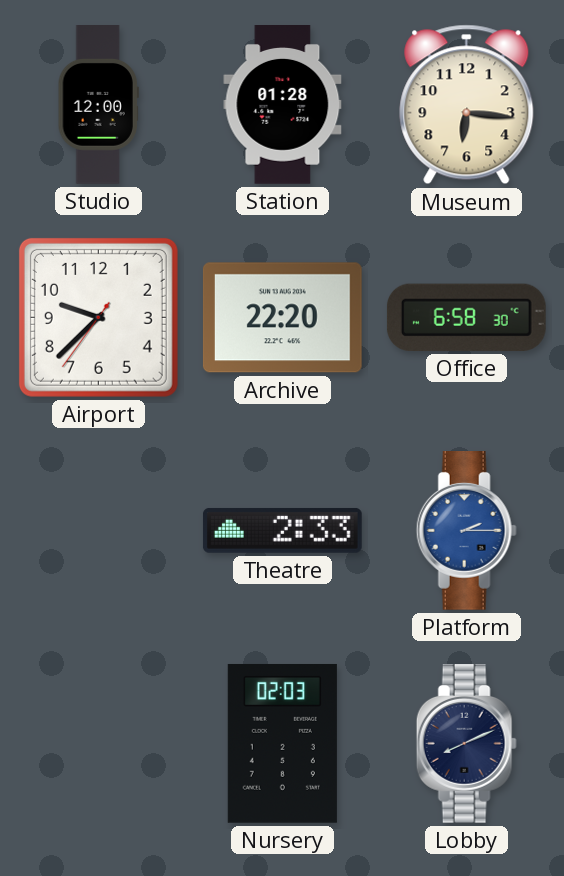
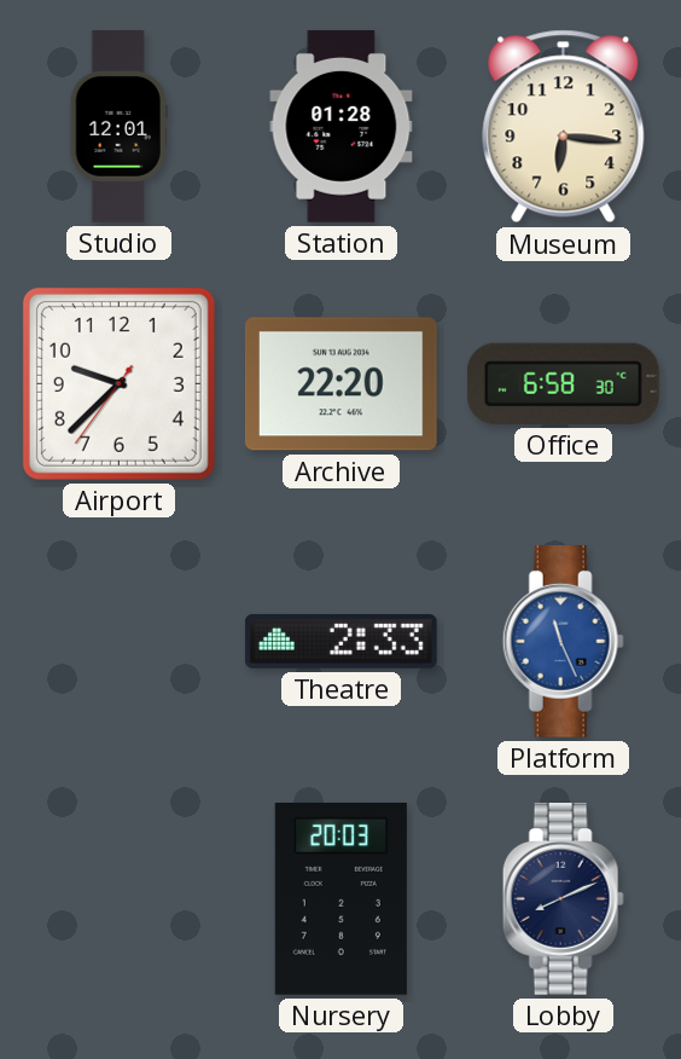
Studio: 12:00 -> 12:01
Platform: 2:15 -> 11:26
Nursery: 02:03 -> 20:03
